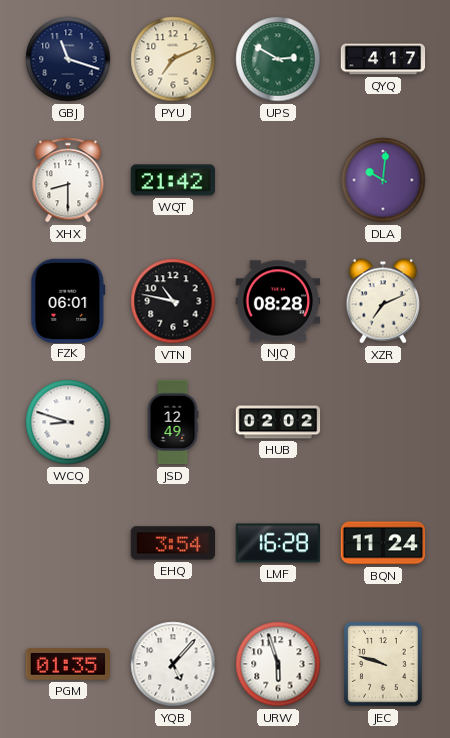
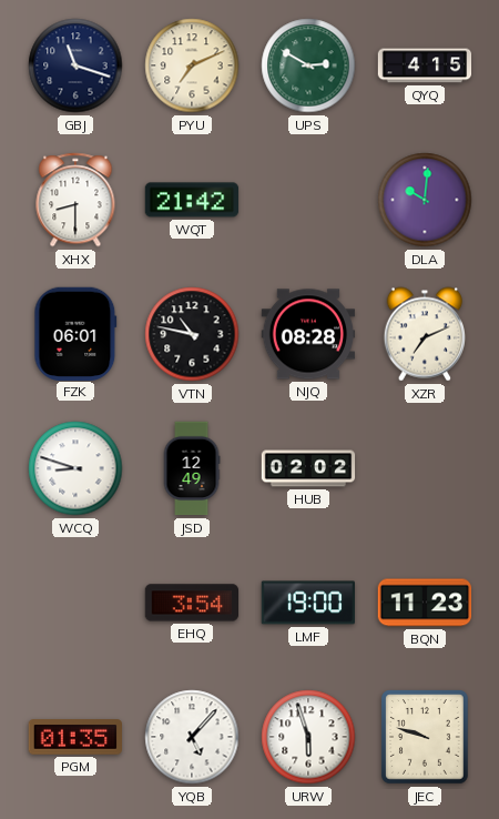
QYQ: 4:17 -> 4:15
LMF: 16:28 -> 19:00
BQN: 11:24 -> 11:23
